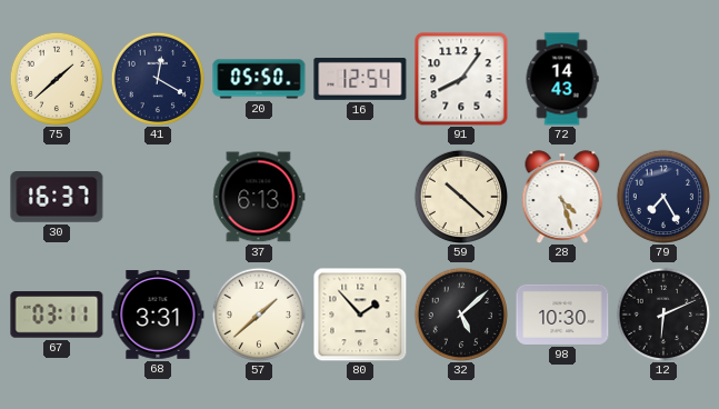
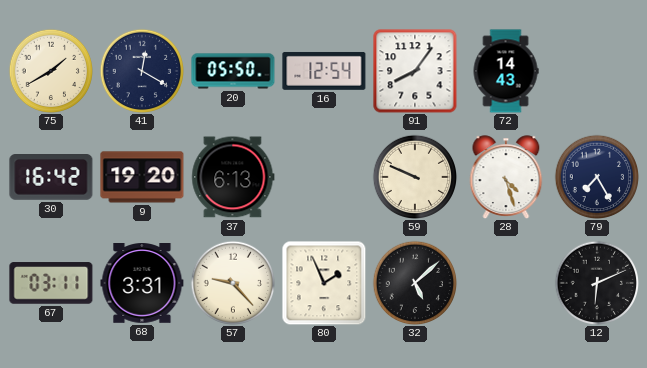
75: 1:38 -> 1:40
30: 16:37 -> 16:42
9: none -> 19:20
59: 10:22 -> 9:49
57: 1:38 -> 9:23
80: 1:53 -> 1:56
98: 10:30 -> none
